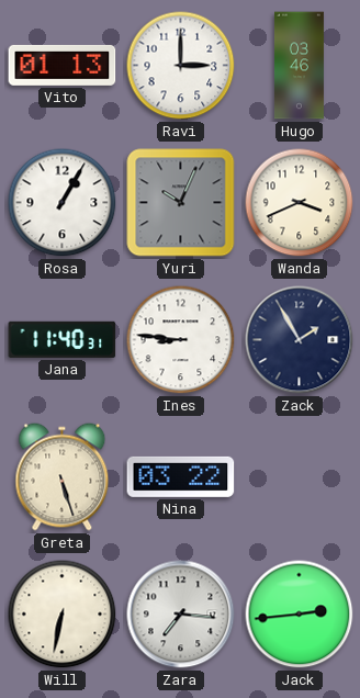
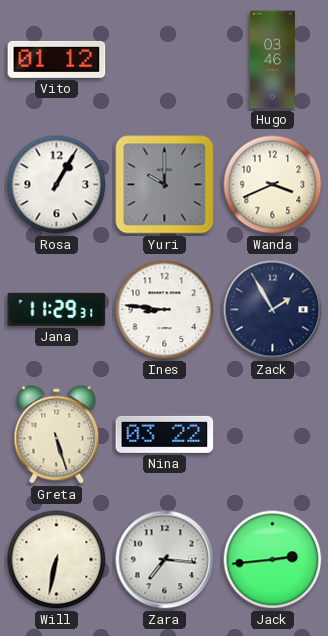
Vito: 01:13 -> 01:12
Ravi: 3:00 -> none
Yuri: 10:04 -> 10:00
Jana: 11:40 -> 11:29
